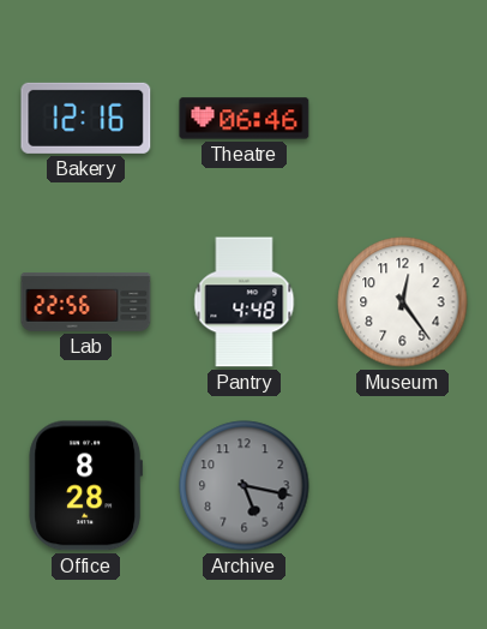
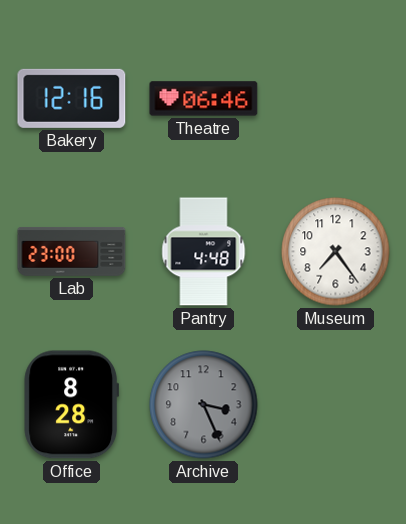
Lab: 22:56 -> 23:00
Museum: 12:24 -> 7:24
Archive: 5:17 -> 3:26
